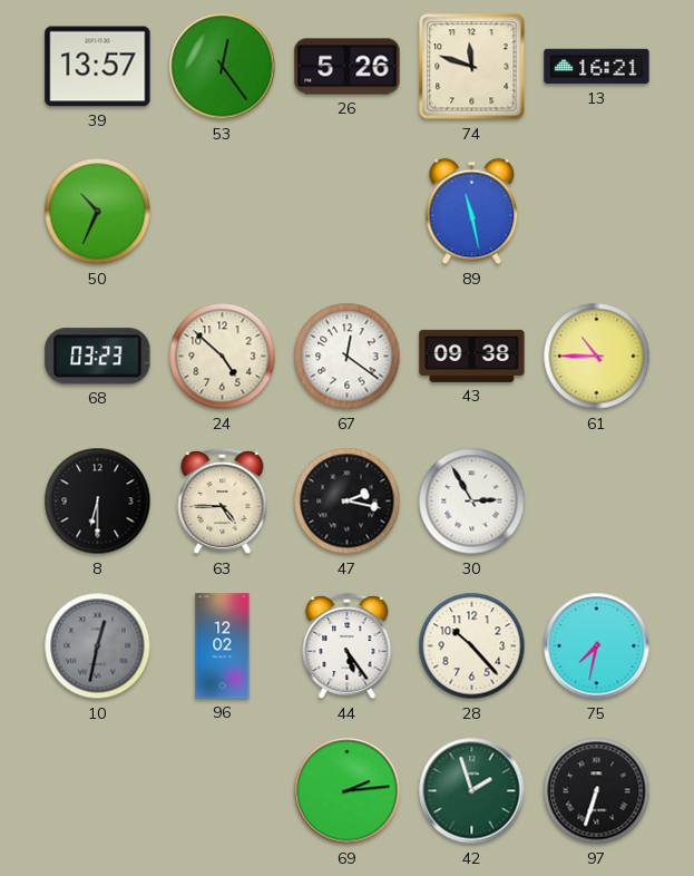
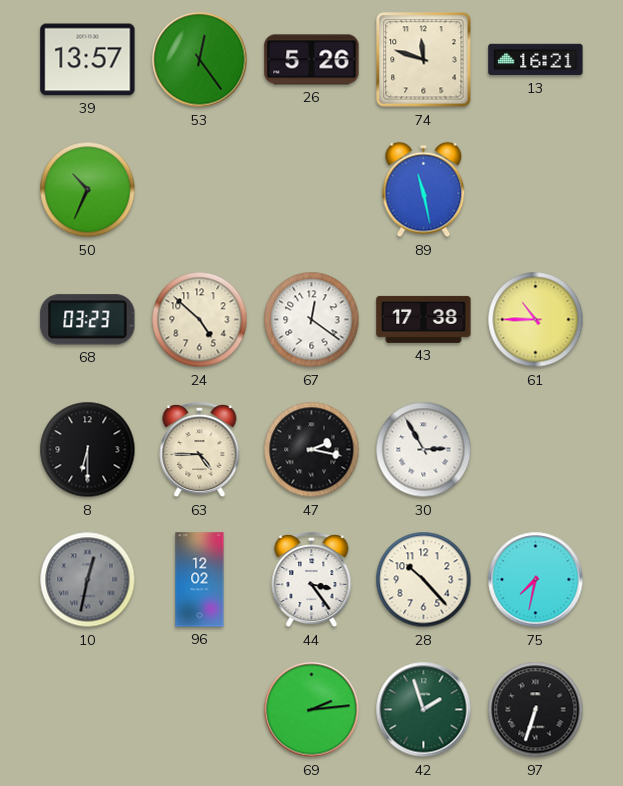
43: 09:38 -> 17:38
44: 5:24 -> 3:24
